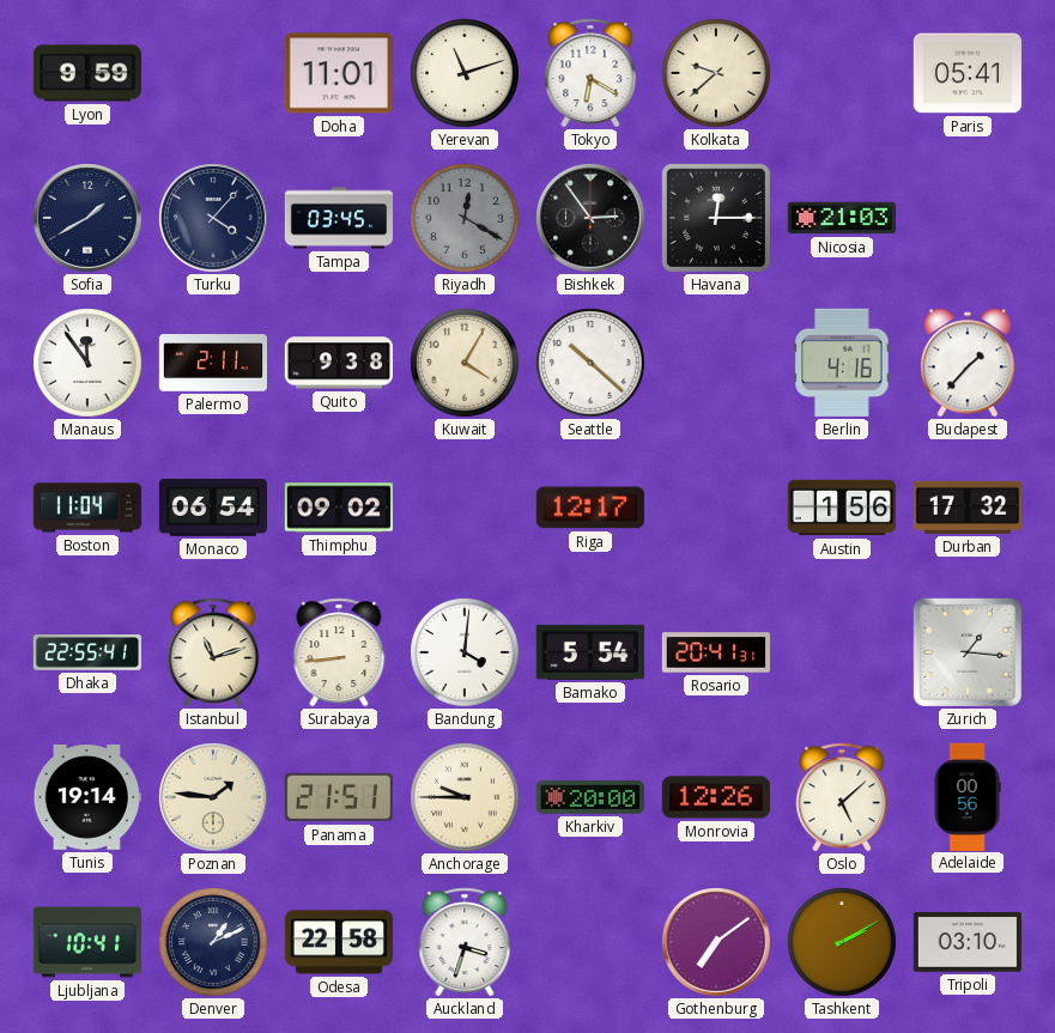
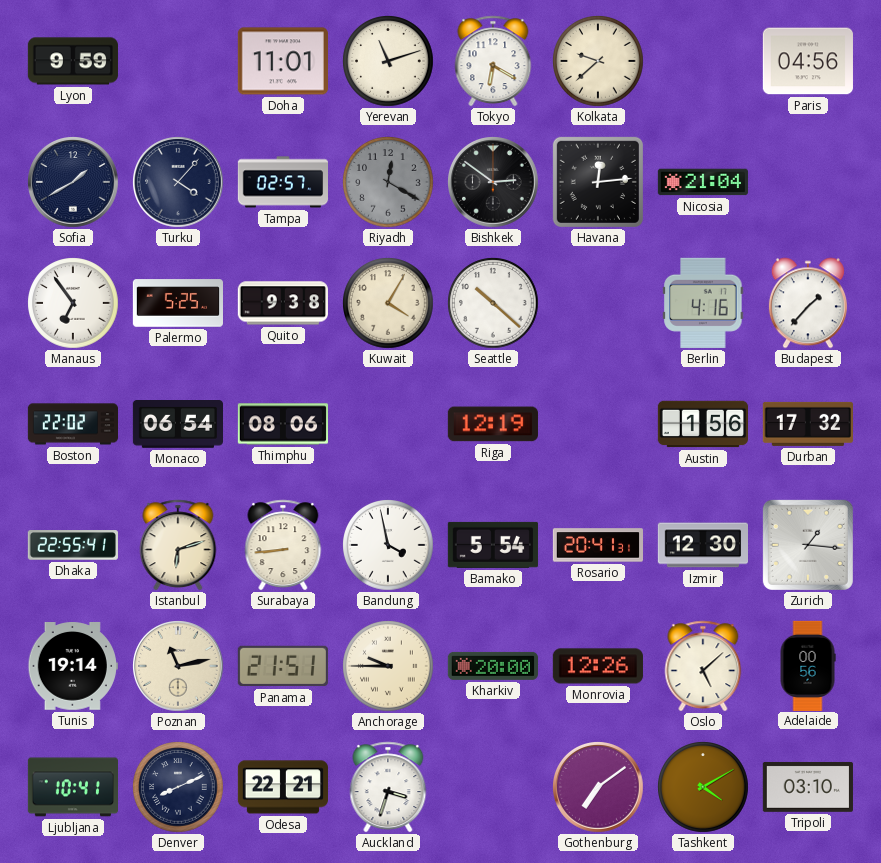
Paris: 05:41 -> 04:56
Tampa: 03:45 -> 02:57
Bishkek: 2:54 -> 2:51
Havana: 12:15 -> 12:14
Nicosia: 21:03 -> 21:04
Manaus: 11:54 -> 6:54
Palermo: 2:11 -> 5:25
Boston: 11:04 -> 22:02
Thimphu: 09:02 -> 08:06
Riga: 12:17 -> 12:19
Istanbul: 11:12 -> 6:12
Bandung: 4:01 -> 3:58
Izmir: none -> 12:30
Poznan: 1:46 -> 11:13
Denver: 1:11 -> 8:11
Odesa: 22:58 -> 22:21
Tashkent: 2:10 -> 4:10
